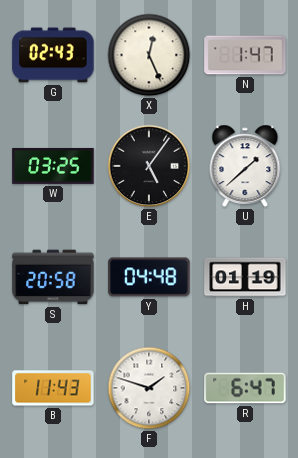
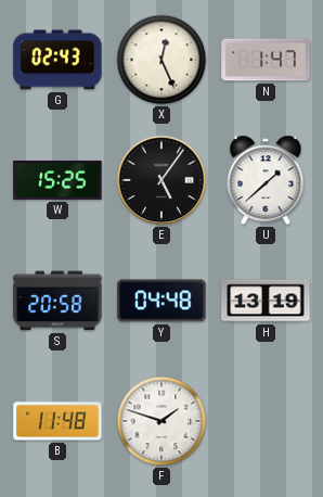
W: 03:25 -> 15:25
H: 01:19 -> 13:19
B: 11:43 -> 11:48
R: 6:47 -> none
